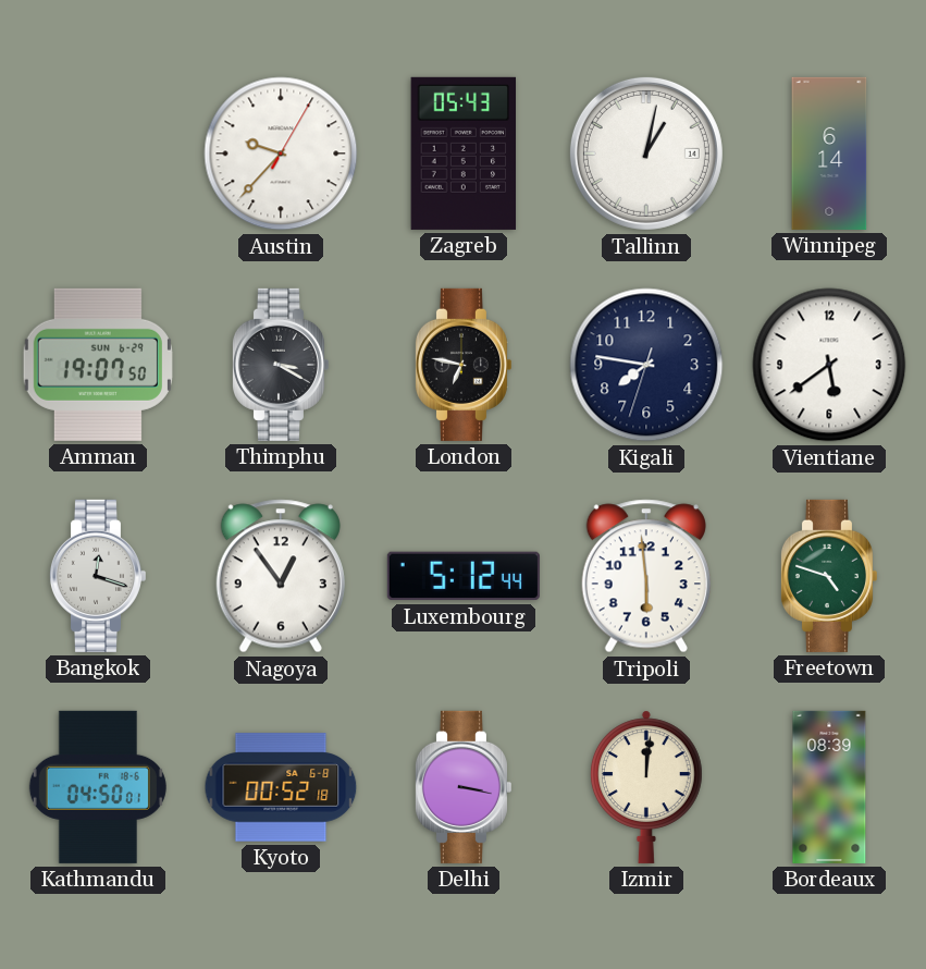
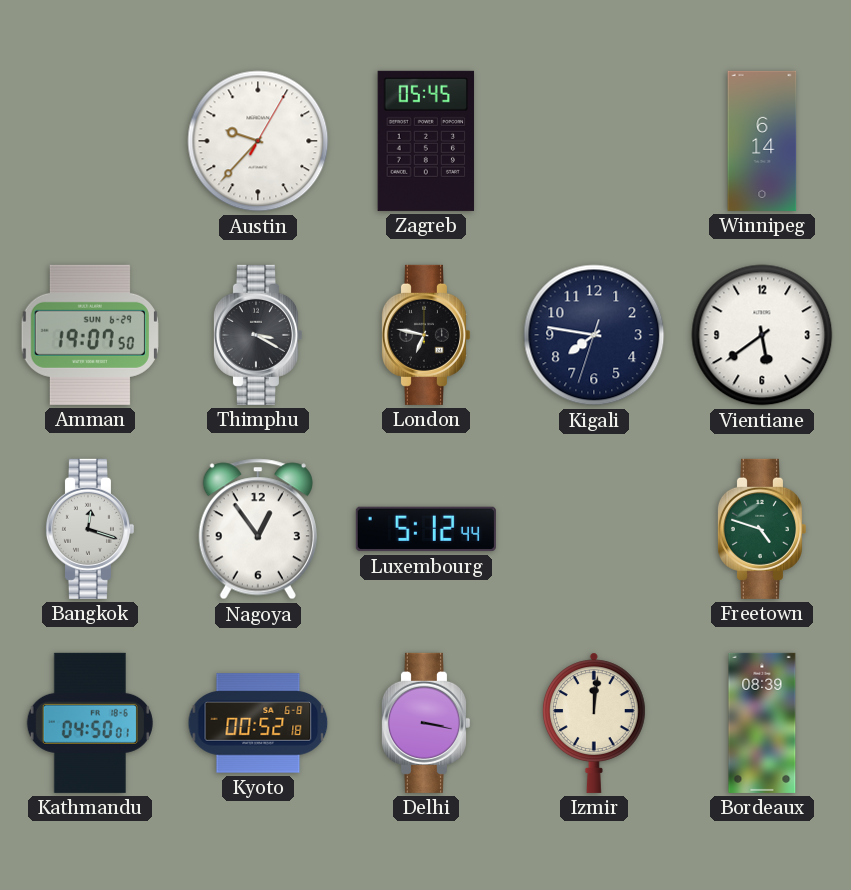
Zagreb: 05:43 -> 05:45
Tallinn: 1:02 -> none
Tripoli: 5:59 -> none
